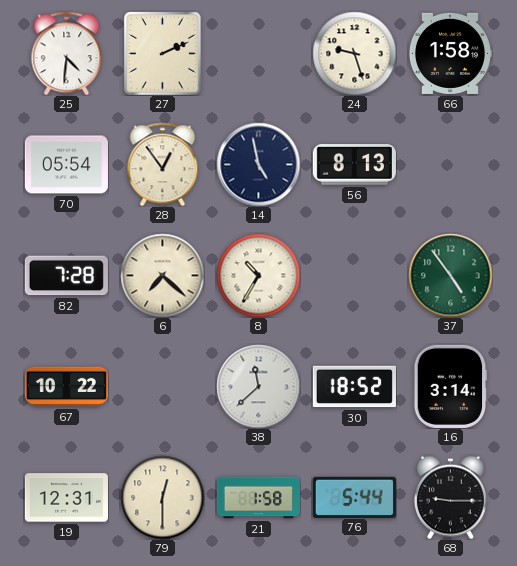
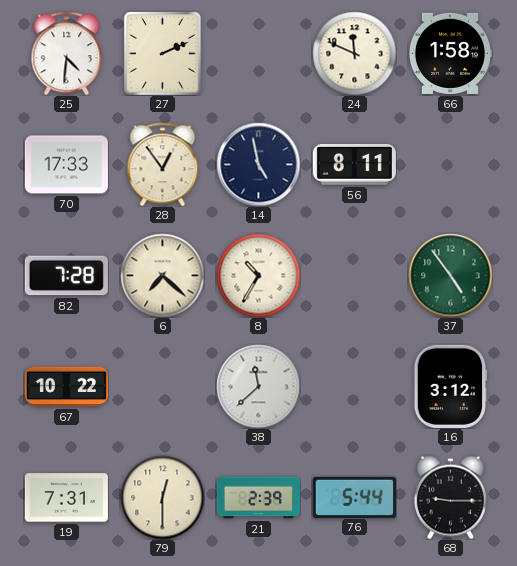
24: 9:27 -> 11:49
70: 05:54 -> 17:33
56: 8:13 -> 8:11
30: 18:52 -> none
16: 3:14 -> 3:12
19: 12:31 -> 7:31
21: 1:58 -> 2:39
